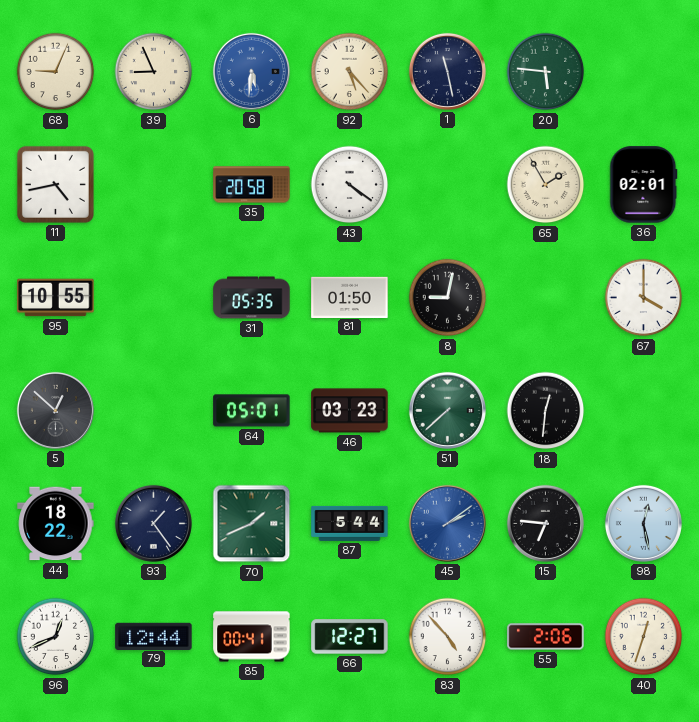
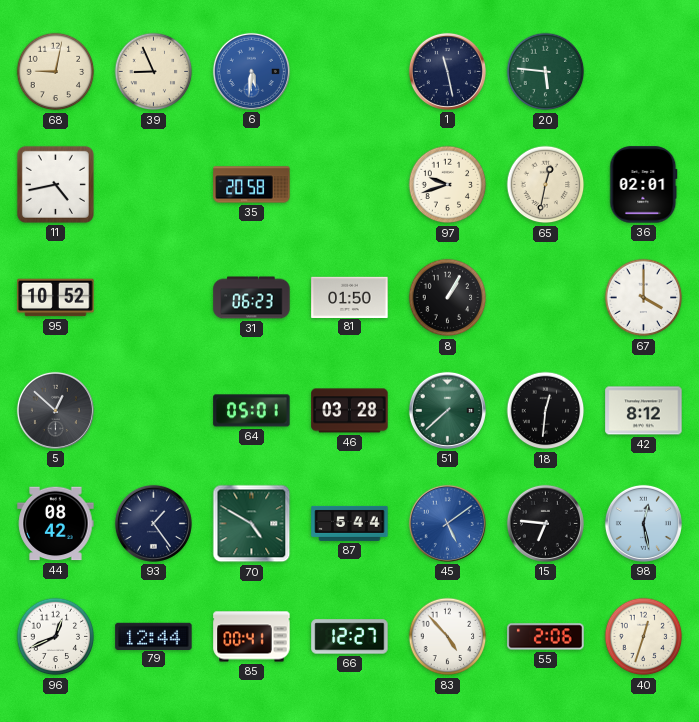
68: 9:04 -> 9:02
92: 5:23 -> none
43: 4:21 -> none
97: none -> 9:42
65: 1:55 -> 12:32
95: 10:55 -> 10:52
31: 05:35 -> 06:23
8: 9:02 -> 1:05
46: 03:23 -> 03:28
42: none -> 8:12
44: 18:22 -> 08:42
70: 1:41 -> 4:50
45: 2:09 -> 5:09
